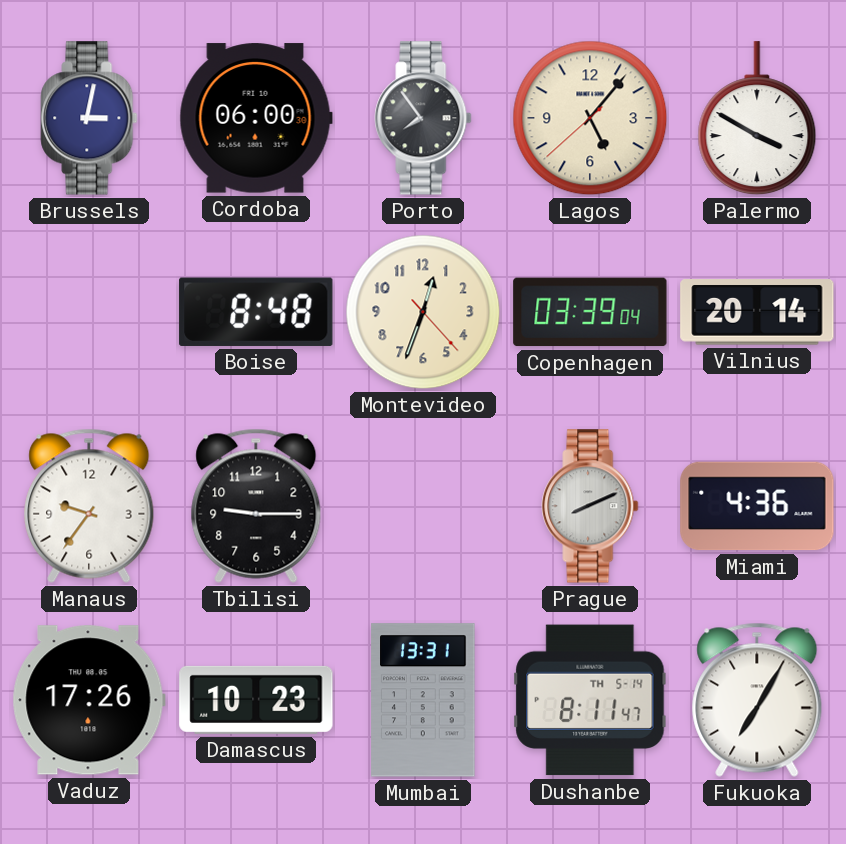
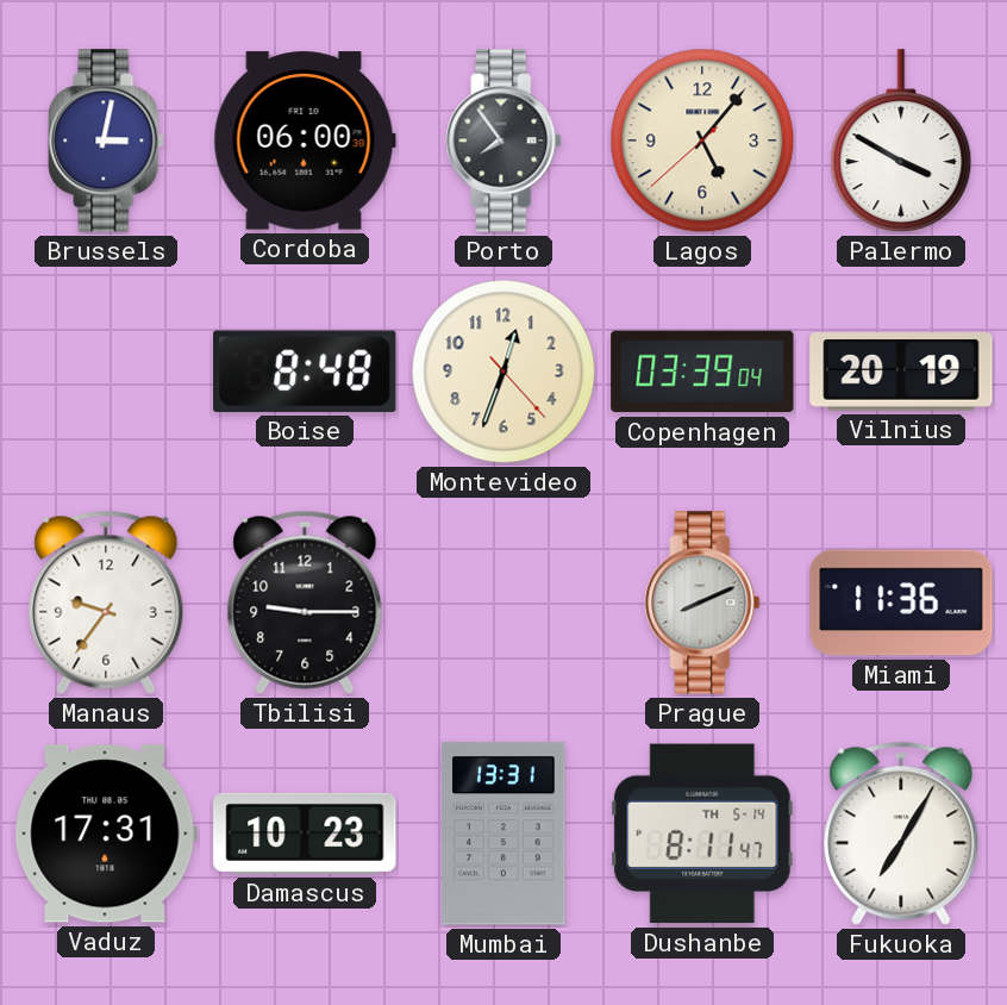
Vilnius: 20:14 -> 20:19
Miami: 4:36 -> 11:36
Vaduz: 17:26 -> 17:31
